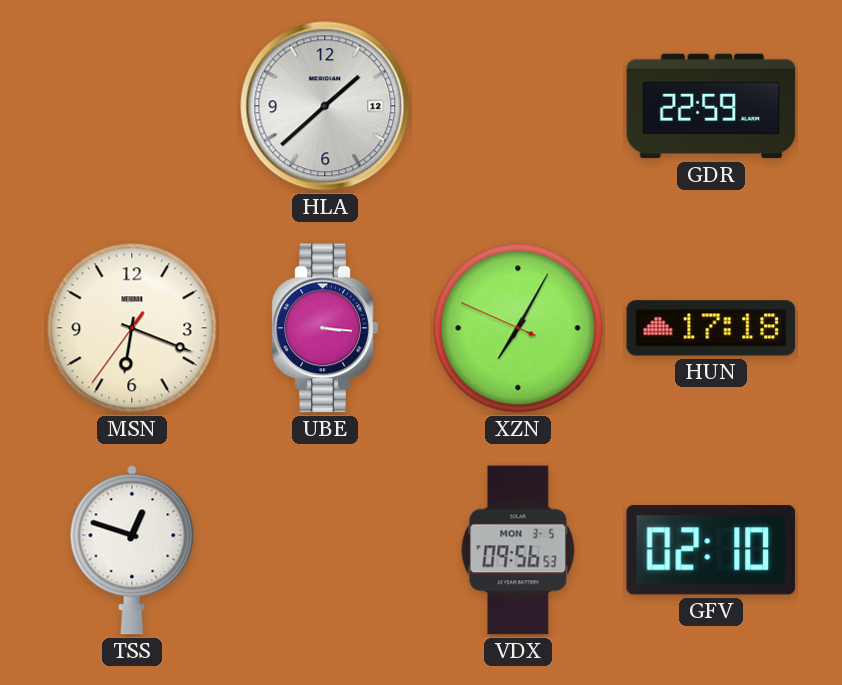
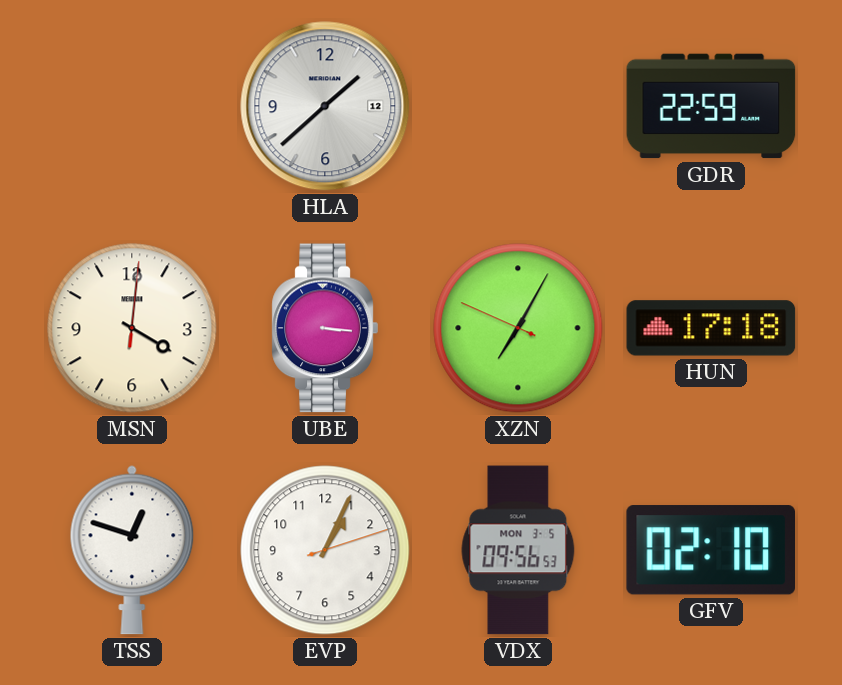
MSN: 6:18 -> 4:01
EVP: none -> 1:04
